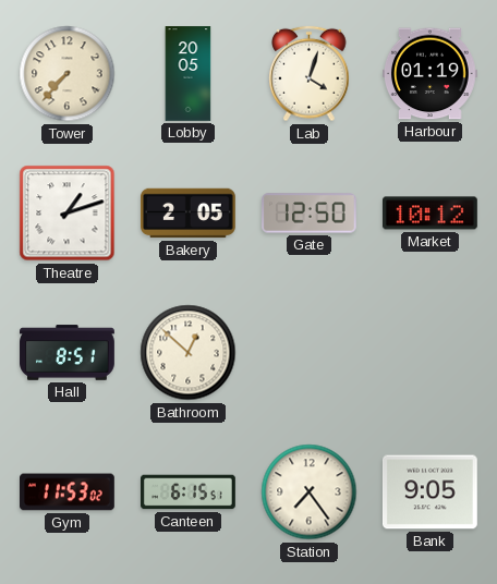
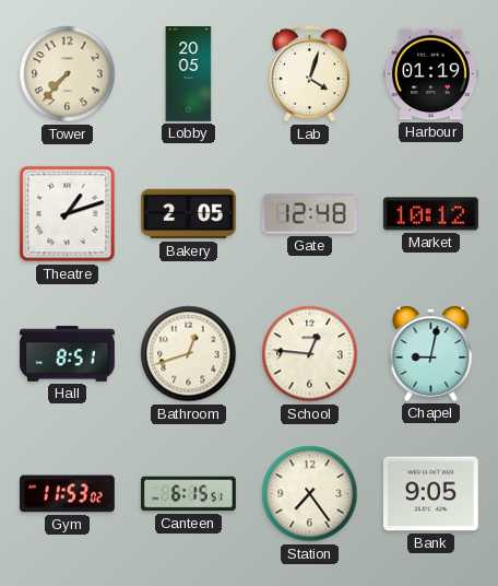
Gate: 12:50 -> 12:48
Bathroom: 12:52 -> 12:42
School: none -> 12:46
Chapel: none -> 9:02
